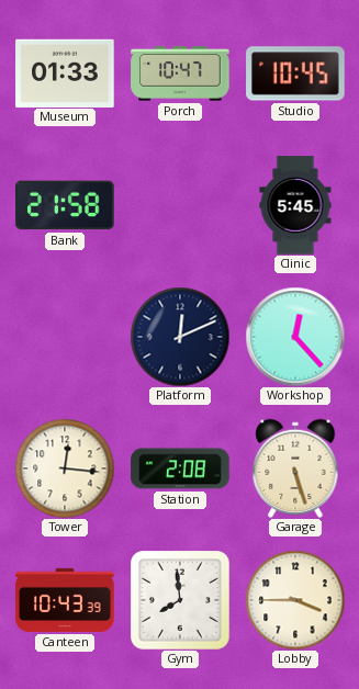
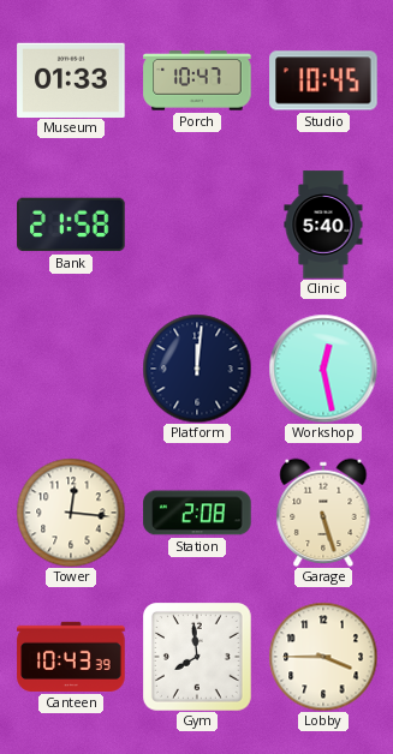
Clinic: 5:45 -> 5:40
Platform: 12:11 -> 12:01
Workshop: 12:23 -> 12:28
